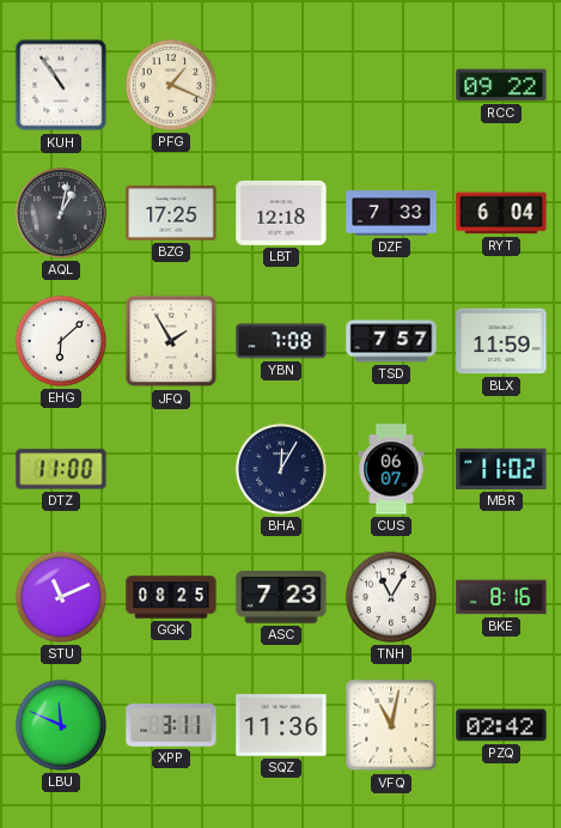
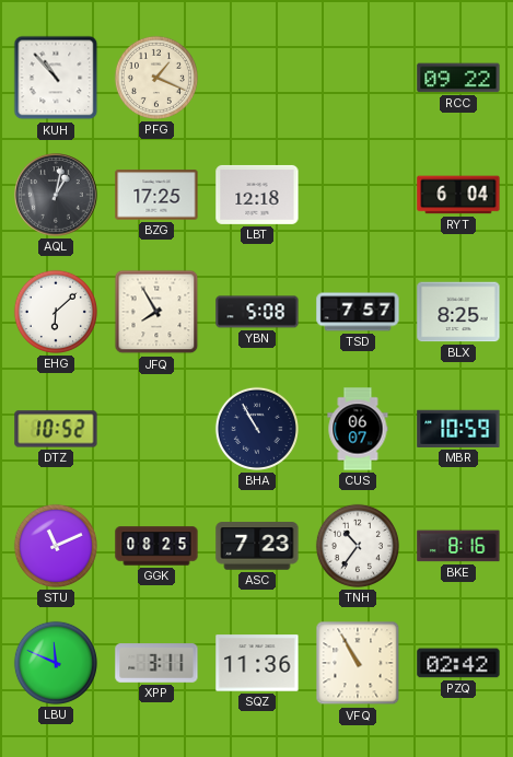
KUH: 10:54 -> 10:53
DZF: 7:33 -> none
JFQ: 1:55 -> 7:55
YBN: 7:08 -> 5:08
BLX: 11:59 -> 8:25
DTZ: 11:00 -> 10:52
BHA: 12:05 -> 10:55
MBR: 11:02 -> 10:59
TNH: 11:05 -> 10:36
VFQ: 11:02 -> 10:55
